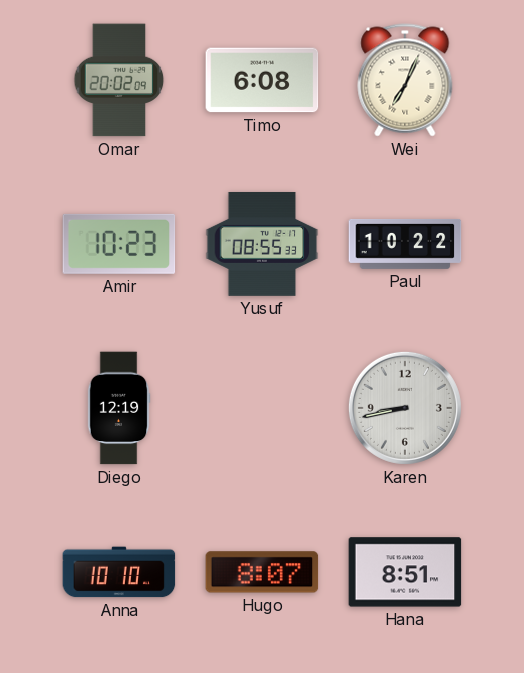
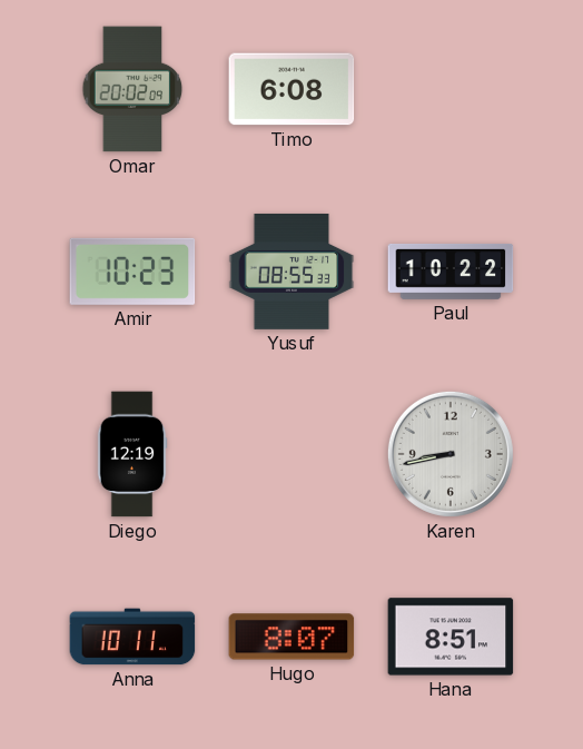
Wei: 7:04 -> none
Anna: 10:10 -> 10:11
